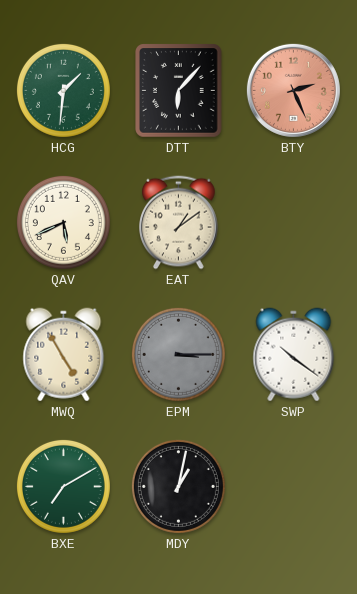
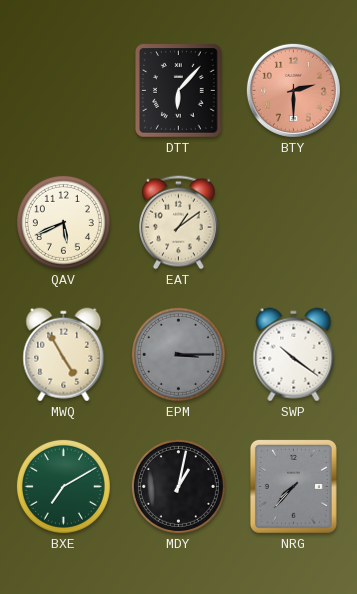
HCG: 1:31 -> none
BTY: 2:26 -> 2:30
NRG: none -> 7:37
